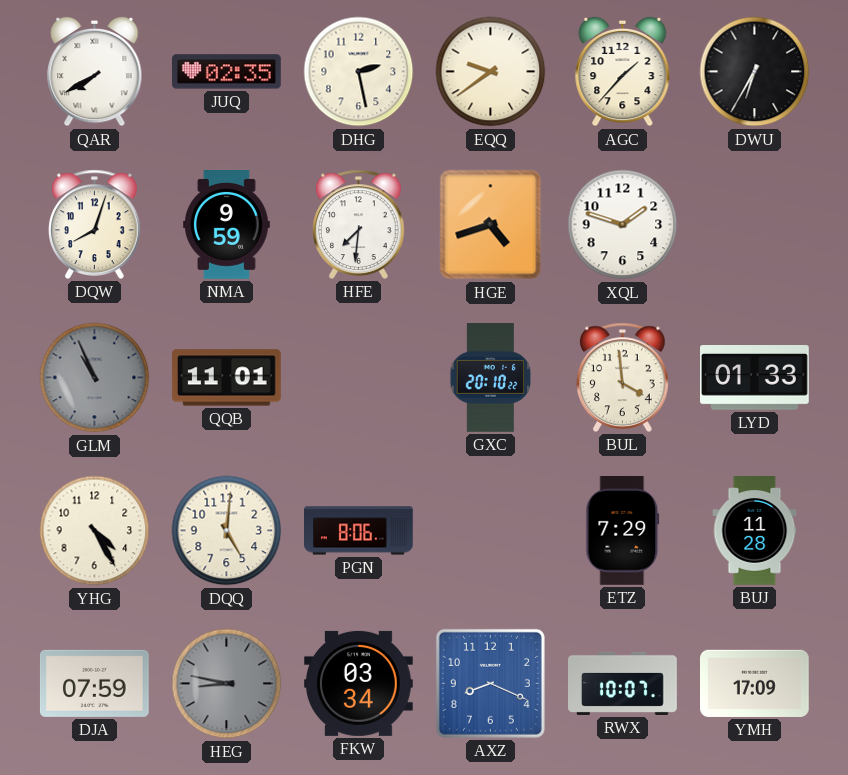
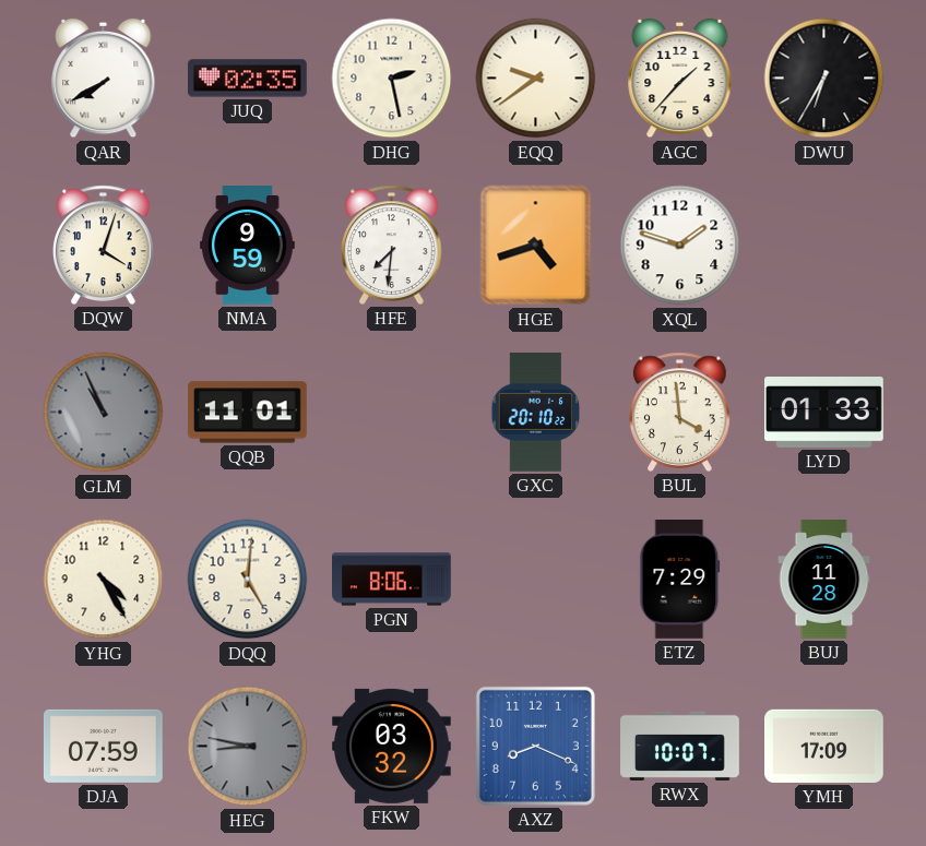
DQW: 8:03 -> 4:03
FKW: 03:34 -> 03:32
